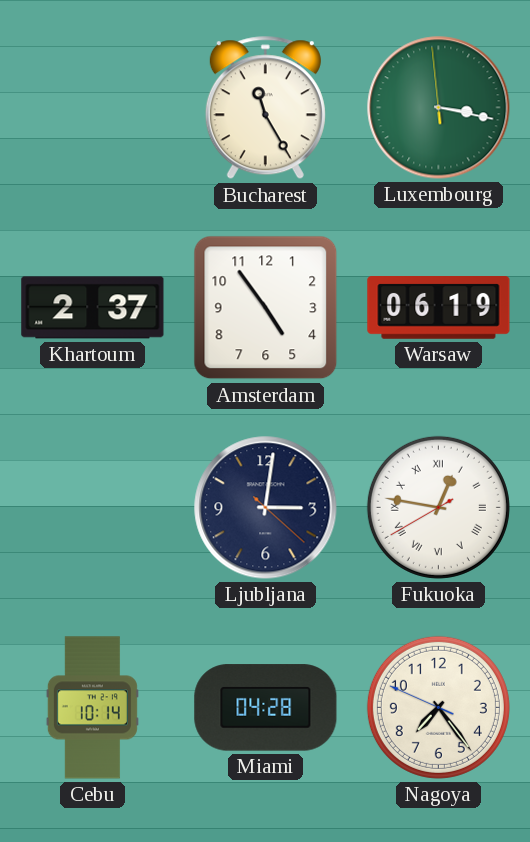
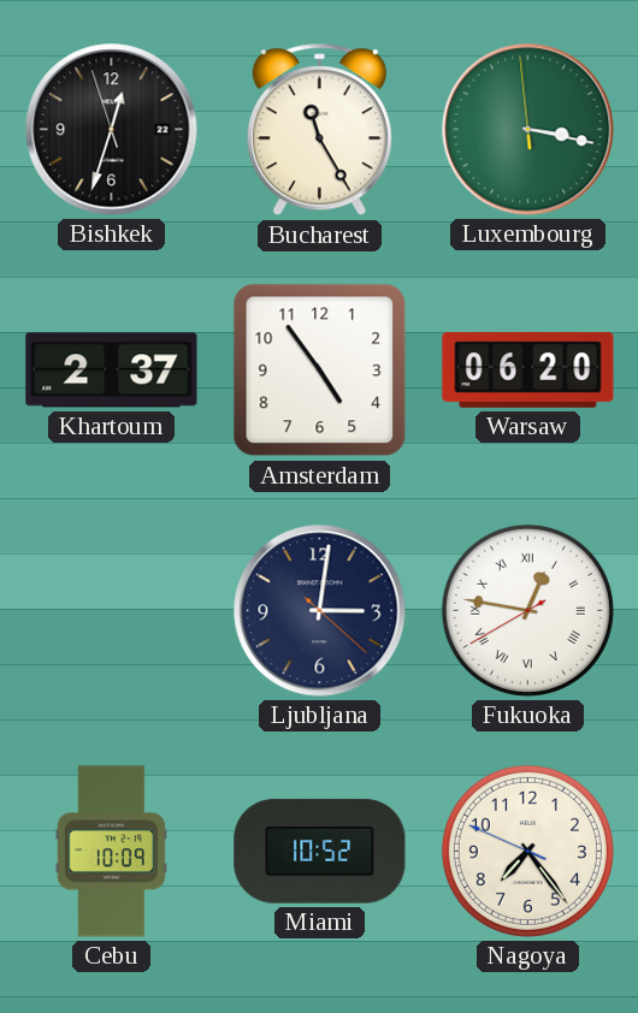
Bishkek: none -> 12:32
Warsaw: 06:19 -> 06:20
Cebu: 10:14 -> 10:09
Miami: 04:28 -> 10:52
